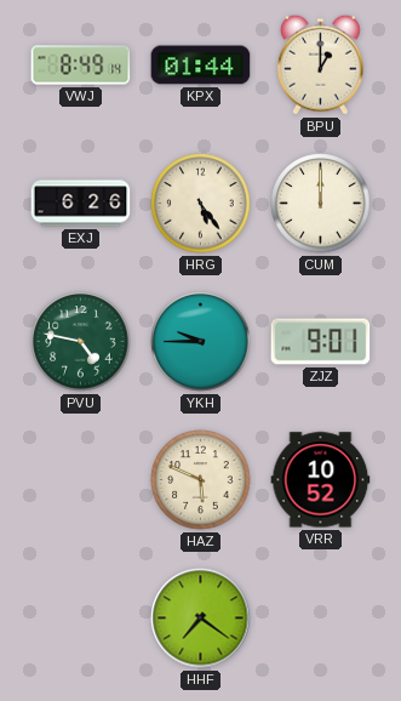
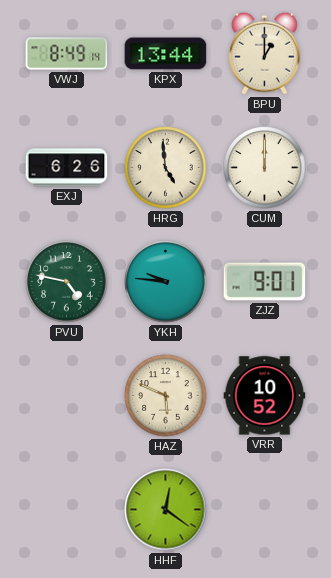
KPX: 01:44 -> 13:44
HRG: 5:24 -> 4:59
YKH: 9:45 -> 9:46
HHF: 7:21 -> 12:21
